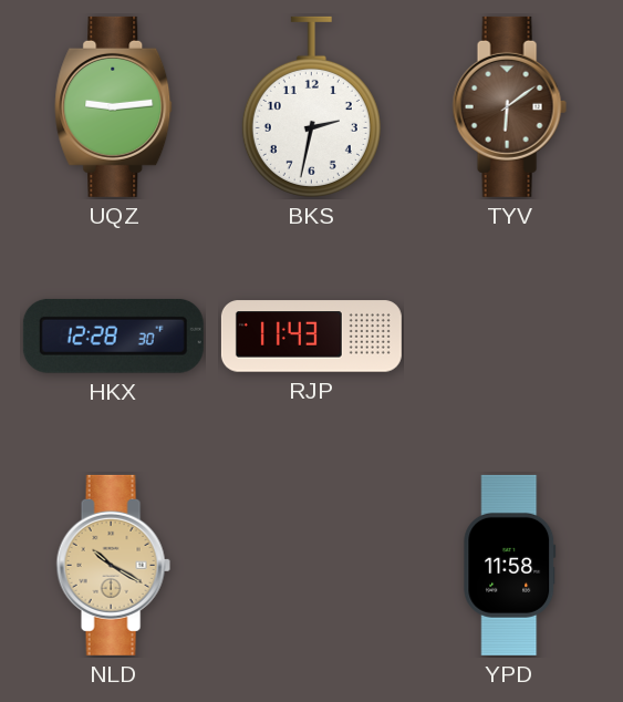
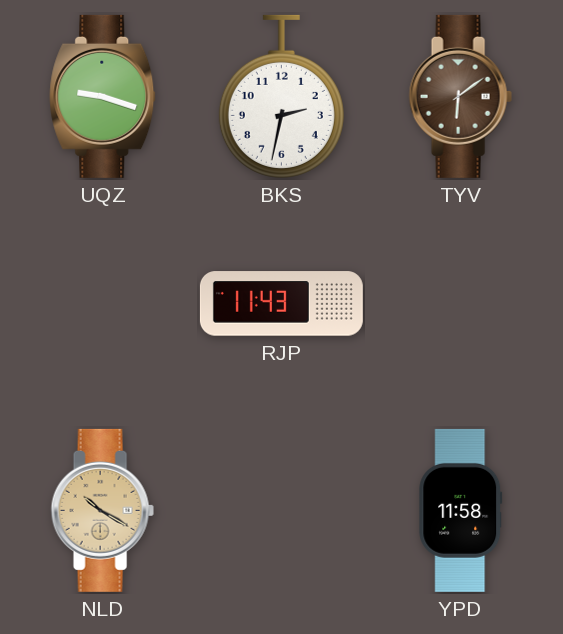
UQZ: 9:14 -> 9:18
HKX: 12:28 -> none
